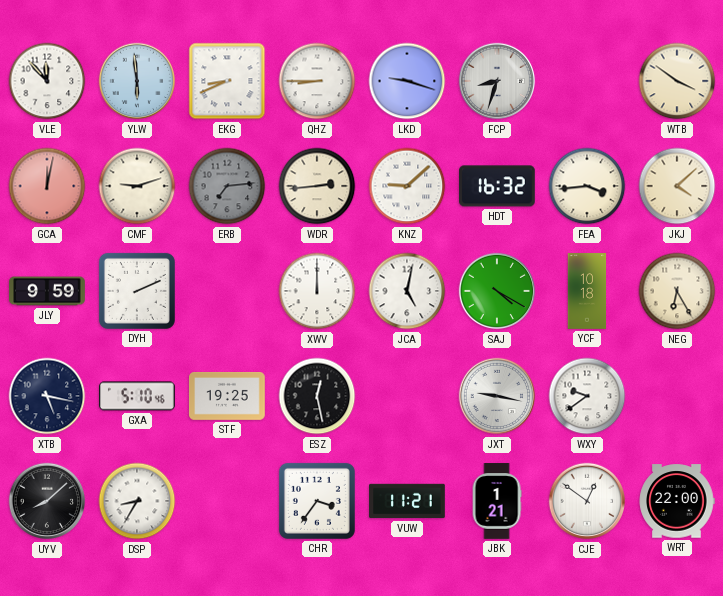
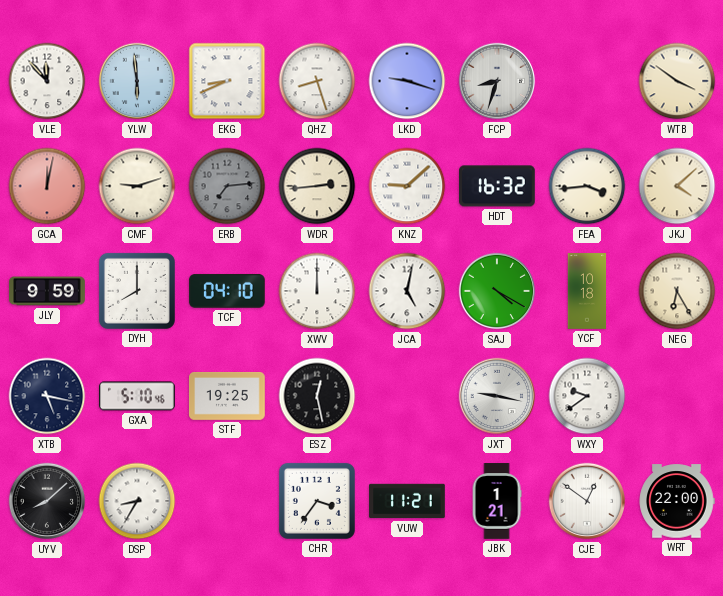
QHZ: 8:45 -> 8:27
DYH: 2:11 -> 8:00
TCF: none -> 04:10
